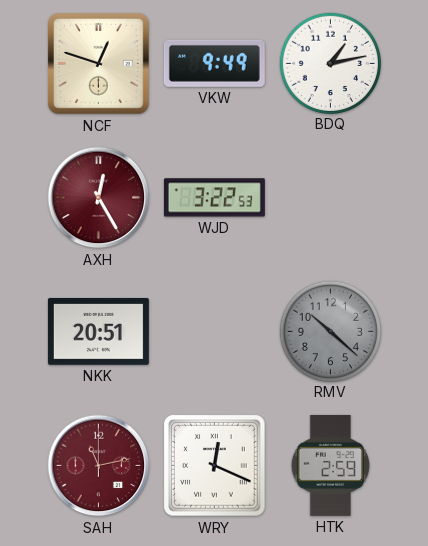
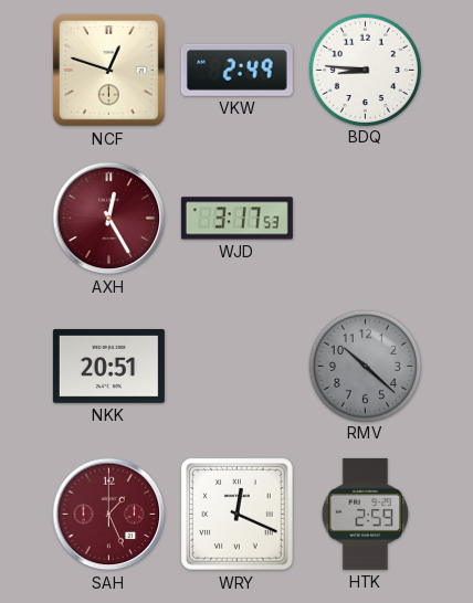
VKW: 9:49 -> 2:49
BDQ: 1:13 -> 8:46
WJD: 3:22 -> 3:17
SAH: 11:13 -> 1:26
